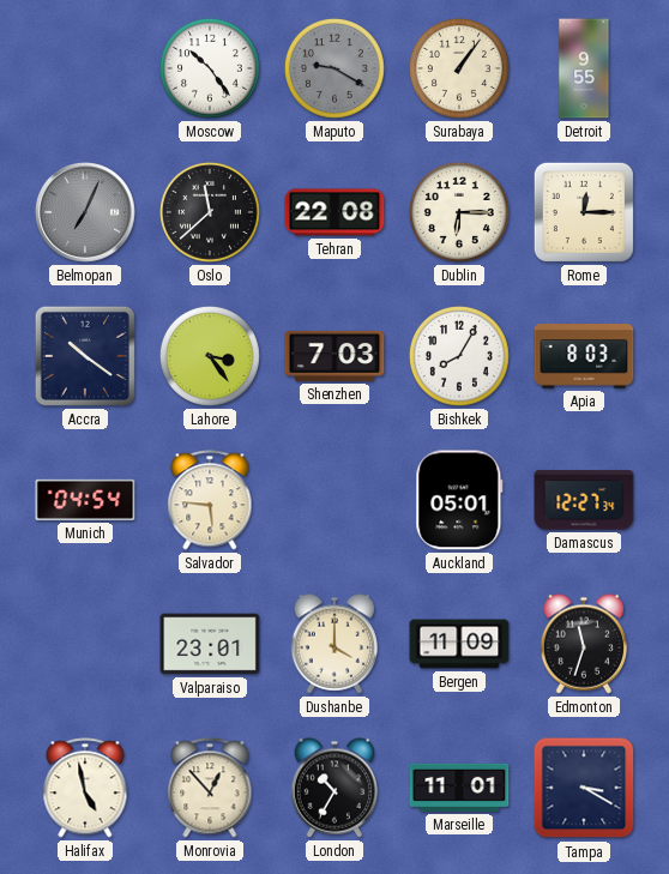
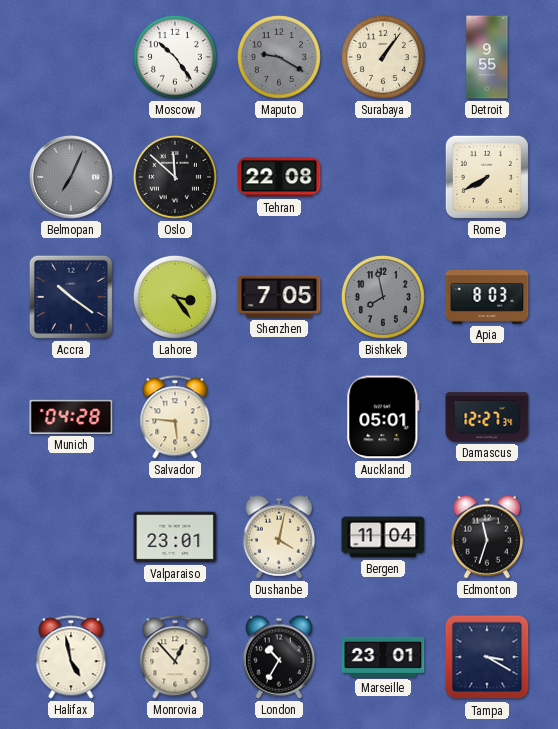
Oslo: 11:38 -> 11:52
Dublin: 6:15 -> none
Rome: 12:15 -> 7:40
Shenzhen: 7:03 -> 7:05
Bishkek: 8:05 -> 7:58
Bishkek dial: white -> grey
Munich: 04:54 -> 04:28
Dushanbe: 4:00 -> 4:02
Bergen: 11:09 -> 11:04
Marseille: 11:01 -> 23:01
